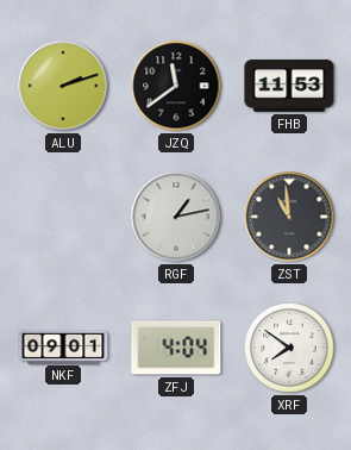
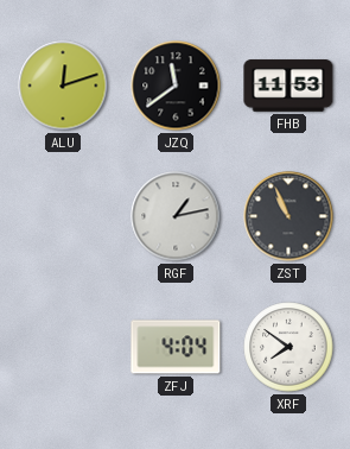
ALU: 2:12 -> 12:12
ZST: 10:59 -> 10:56
NKF: 09:01 -> none
